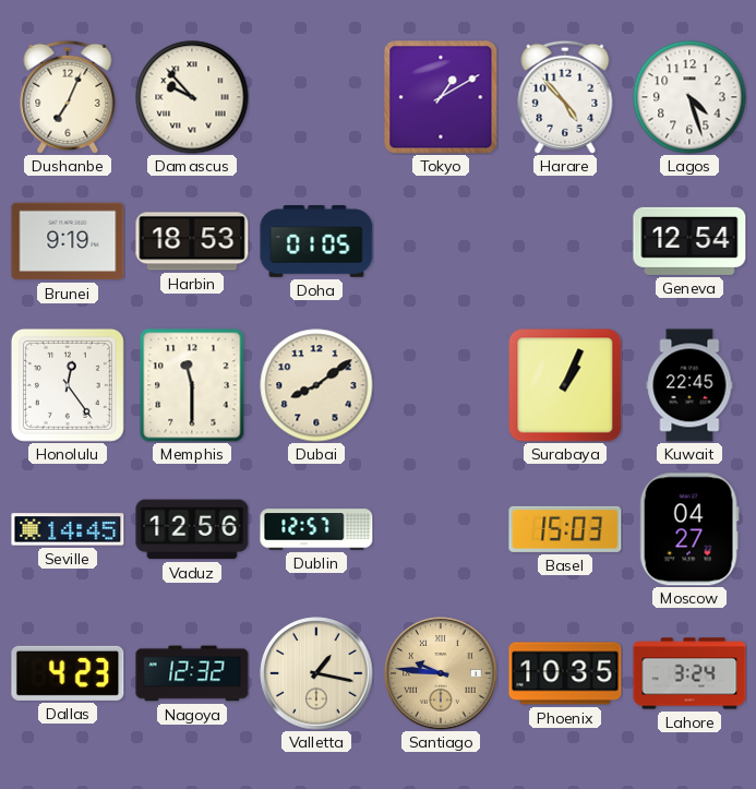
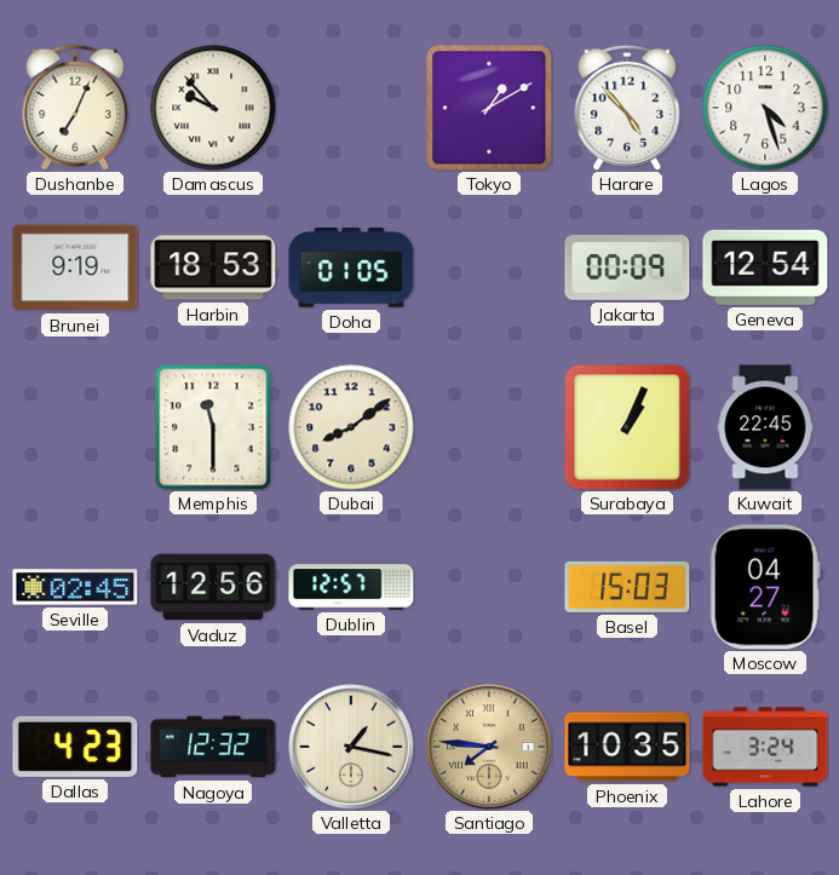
Jakarta: none -> 00:09
Honolulu: 12:24 -> none
Seville: 14:45 -> 02:45
Santiago: 9:46 -> 7:46
